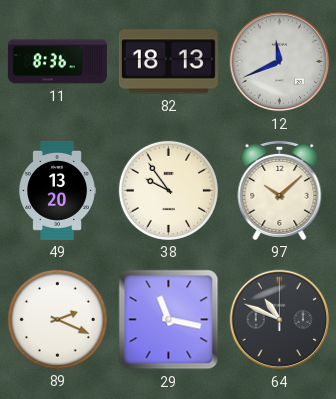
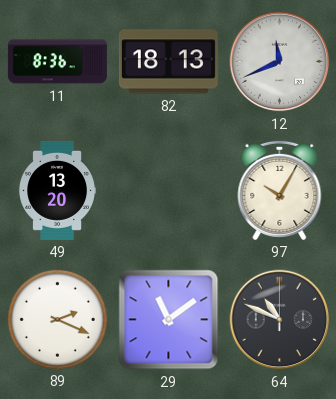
38: 9:54 -> none
97: 10:08 -> 10:05
29: 11:17 -> 11:09
